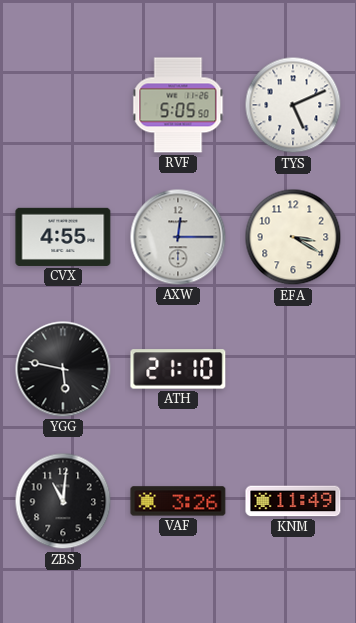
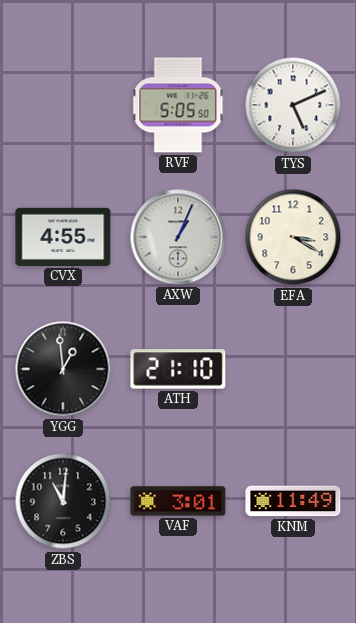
AXW: 12:15 -> 1:04
YGG: 5:47 -> 12:59
VAF: 3:26 -> 3:01
